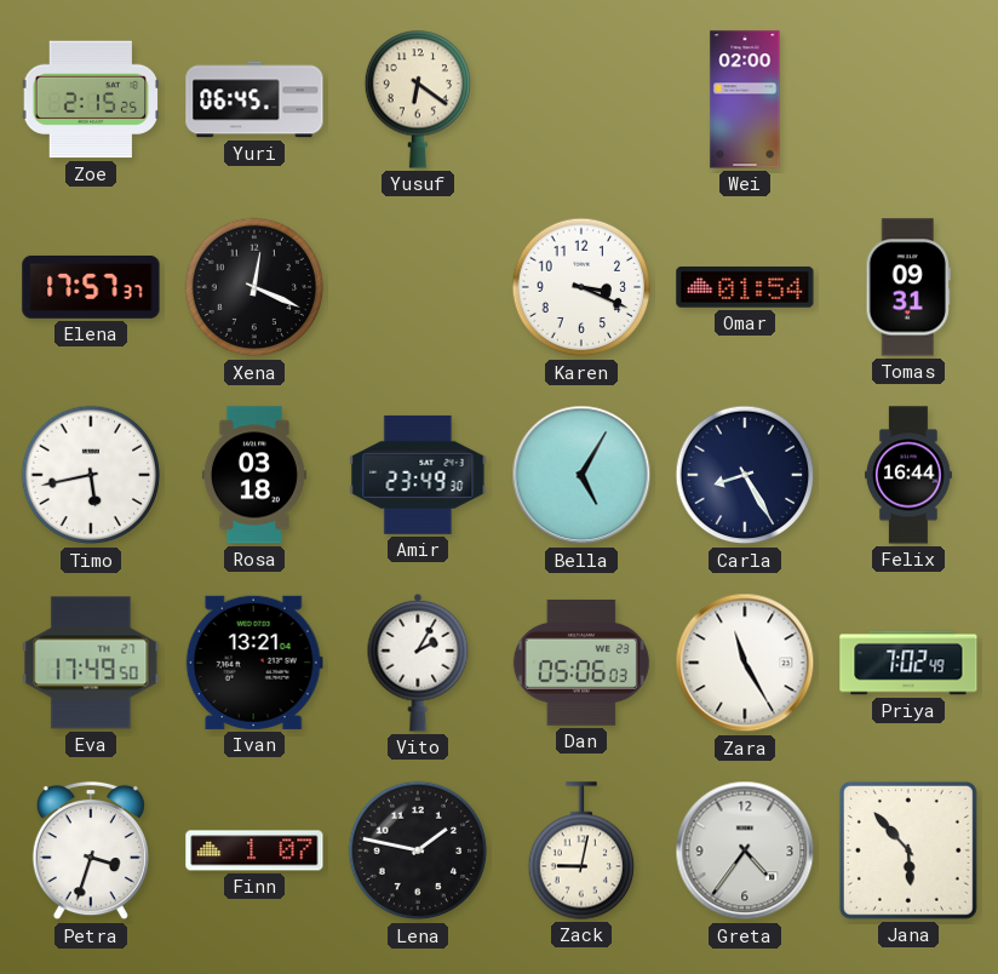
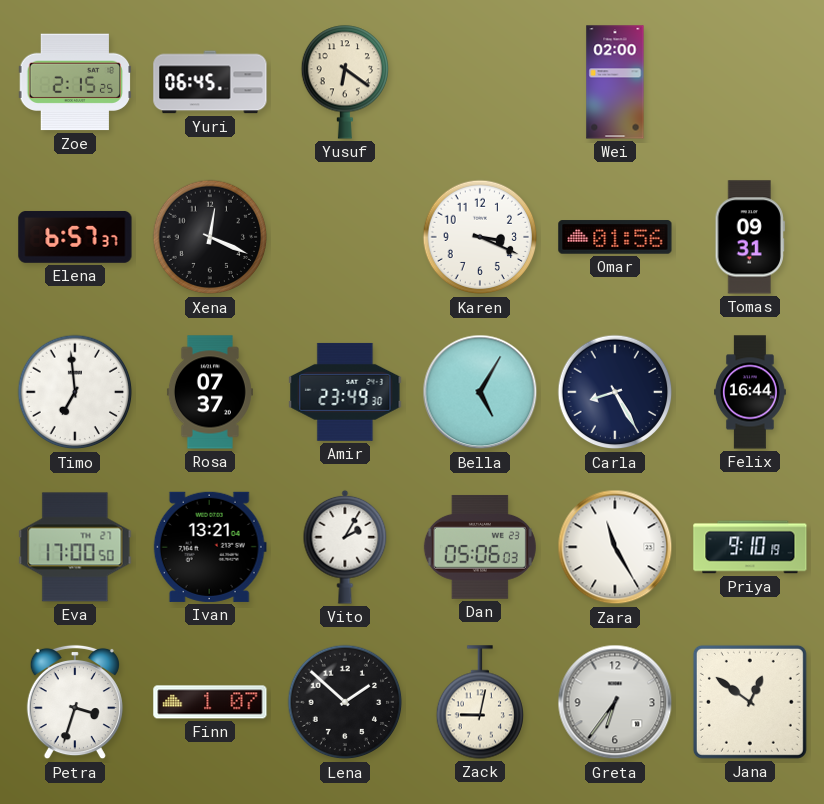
Elena: 17:57 -> 6:57
Omar: 01:54 -> 01:56
Timo: 5:43 -> 6:59
Rosa: 03:18 -> 07:37
Eva: 17:49 -> 17:00
Priya: 7:02 -> 9:10
Lena: 1:47 -> 1:52
Greta: 4:36 -> 6:36
Jana: 5:53 -> 12:51
